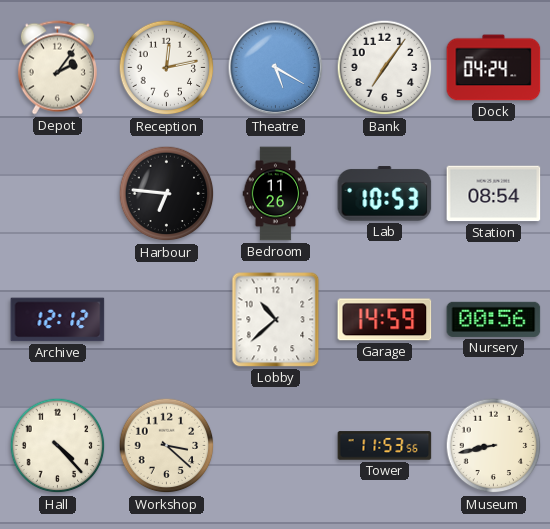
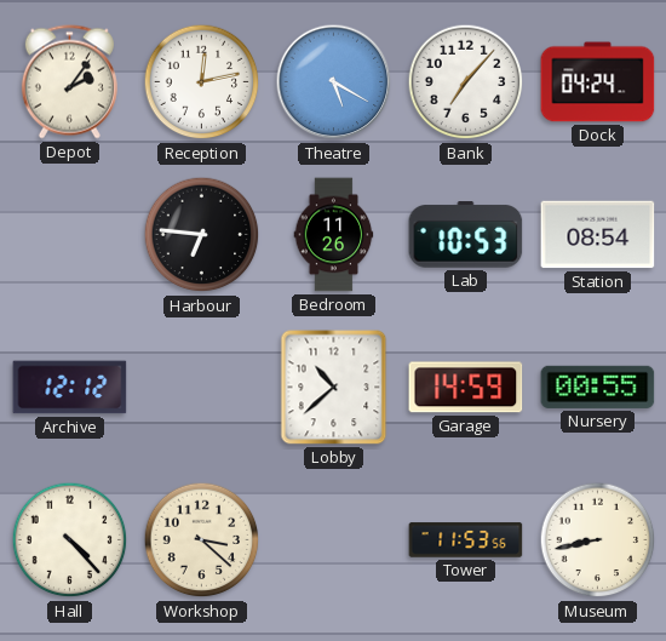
Bank: 7:06 -> 7:07
Nursery: 00:56 -> 00:55
